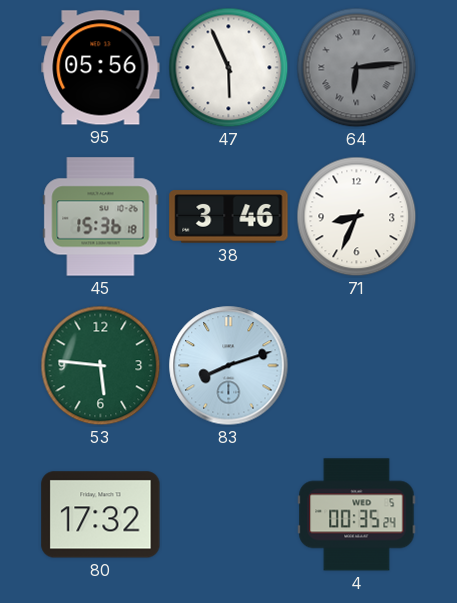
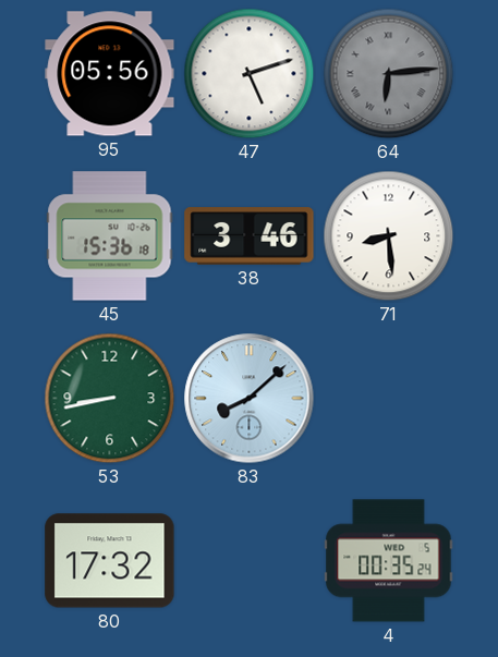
47: 5:56 -> 5:12
71: 8:34 -> 8:29
53: 5:46 -> 8:43
83: 8:12 -> 8:08
